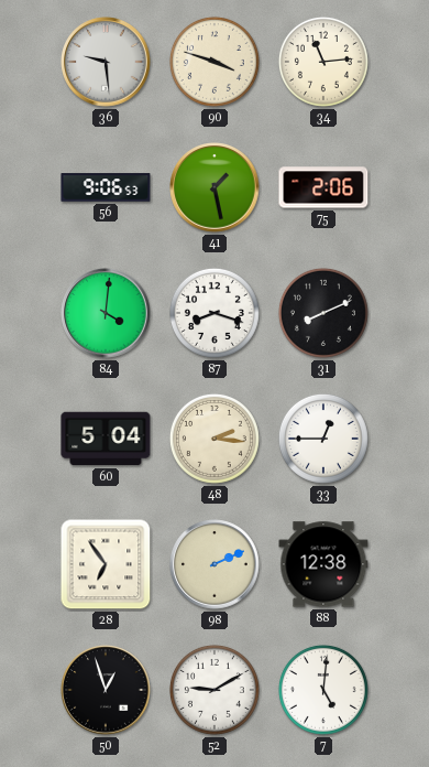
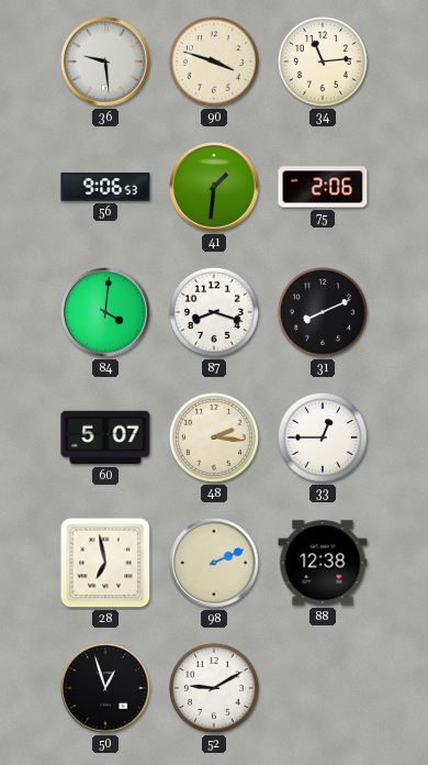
41: 1:28 -> 1:31
60: 5:04 -> 5:07
28: 6:54 -> 6:58
7: 5:01 -> none
